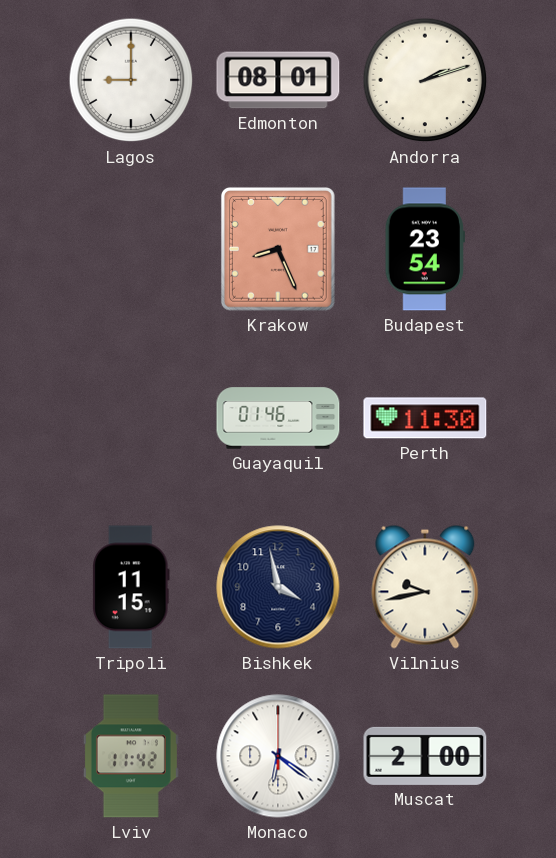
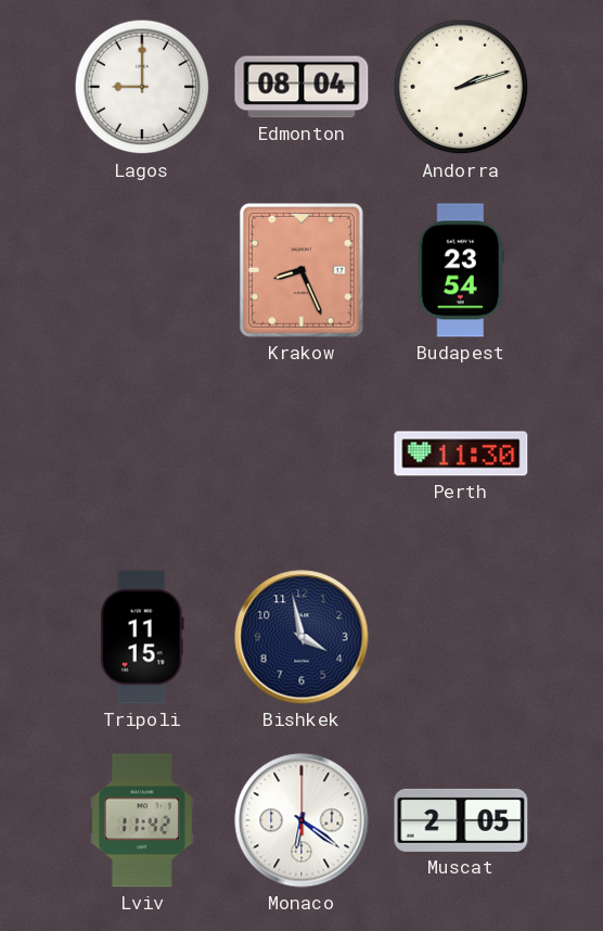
Edmonton: 08:01 -> 08:04
Guayaquil: 01:46 -> none
Vilnius: 9:43 -> none
Muscat: 2:00 -> 2:05
